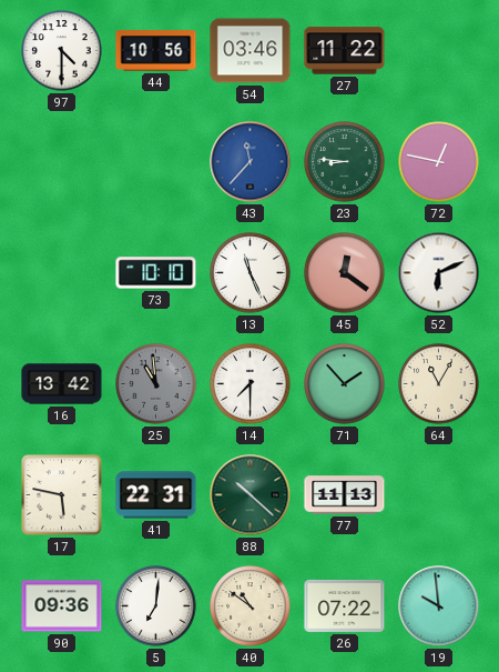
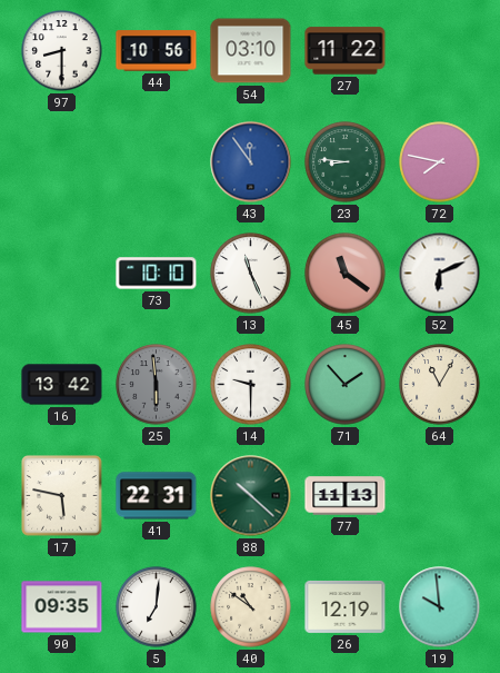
97: 4:30 -> 8:30
54: 03:46 -> 03:10
43: 11:37 -> 11:54
72: 12:47 -> 7:47
45: 12:21 -> 11:21
25: 10:59 -> 5:59
14: 7:30 -> 9:30
90: 09:36 -> 09:35
26: 07:22 -> 12:19
